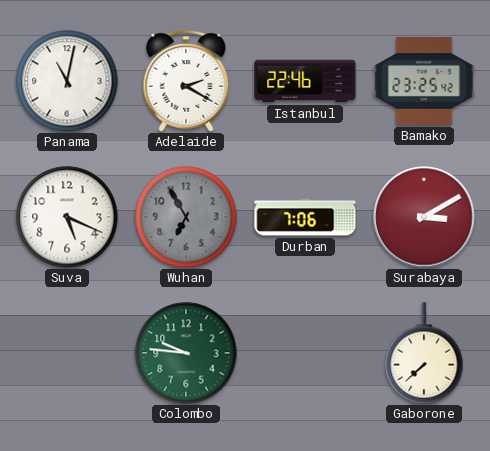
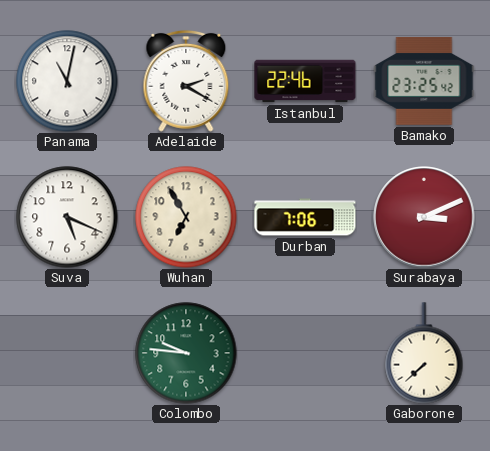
Wuhan dial: grey -> cream
Surabaya: 3:10 -> 3:11
